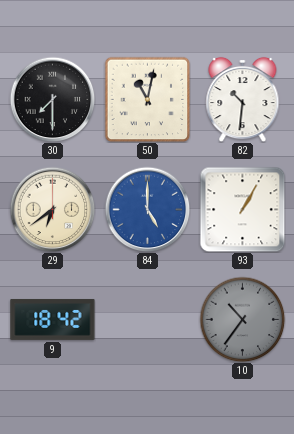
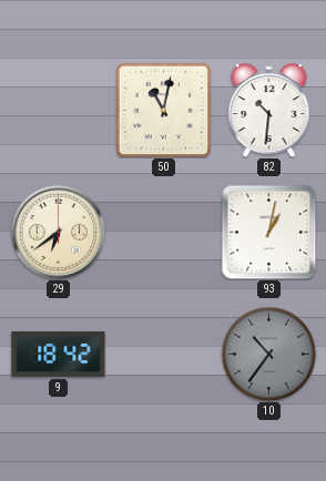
30: 7:30 -> none
84: 5:00 -> none
93: 1:05 -> 1:02
